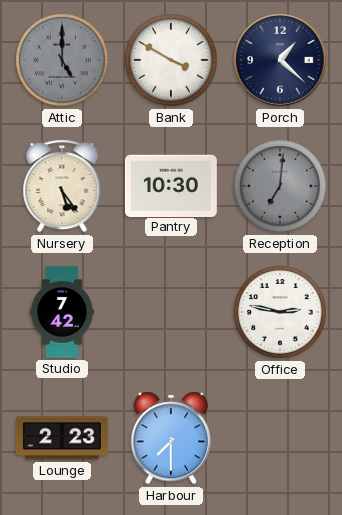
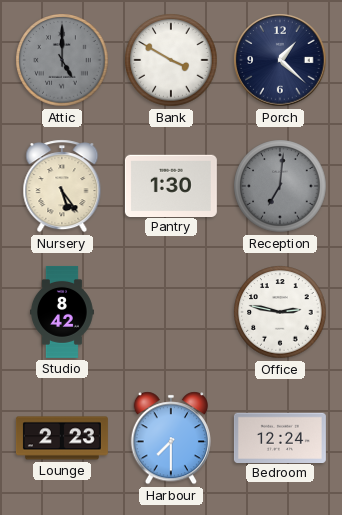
Pantry: 10:30 -> 1:30
Studio: 7:42 -> 8:42
Bedroom: none -> 12:24
